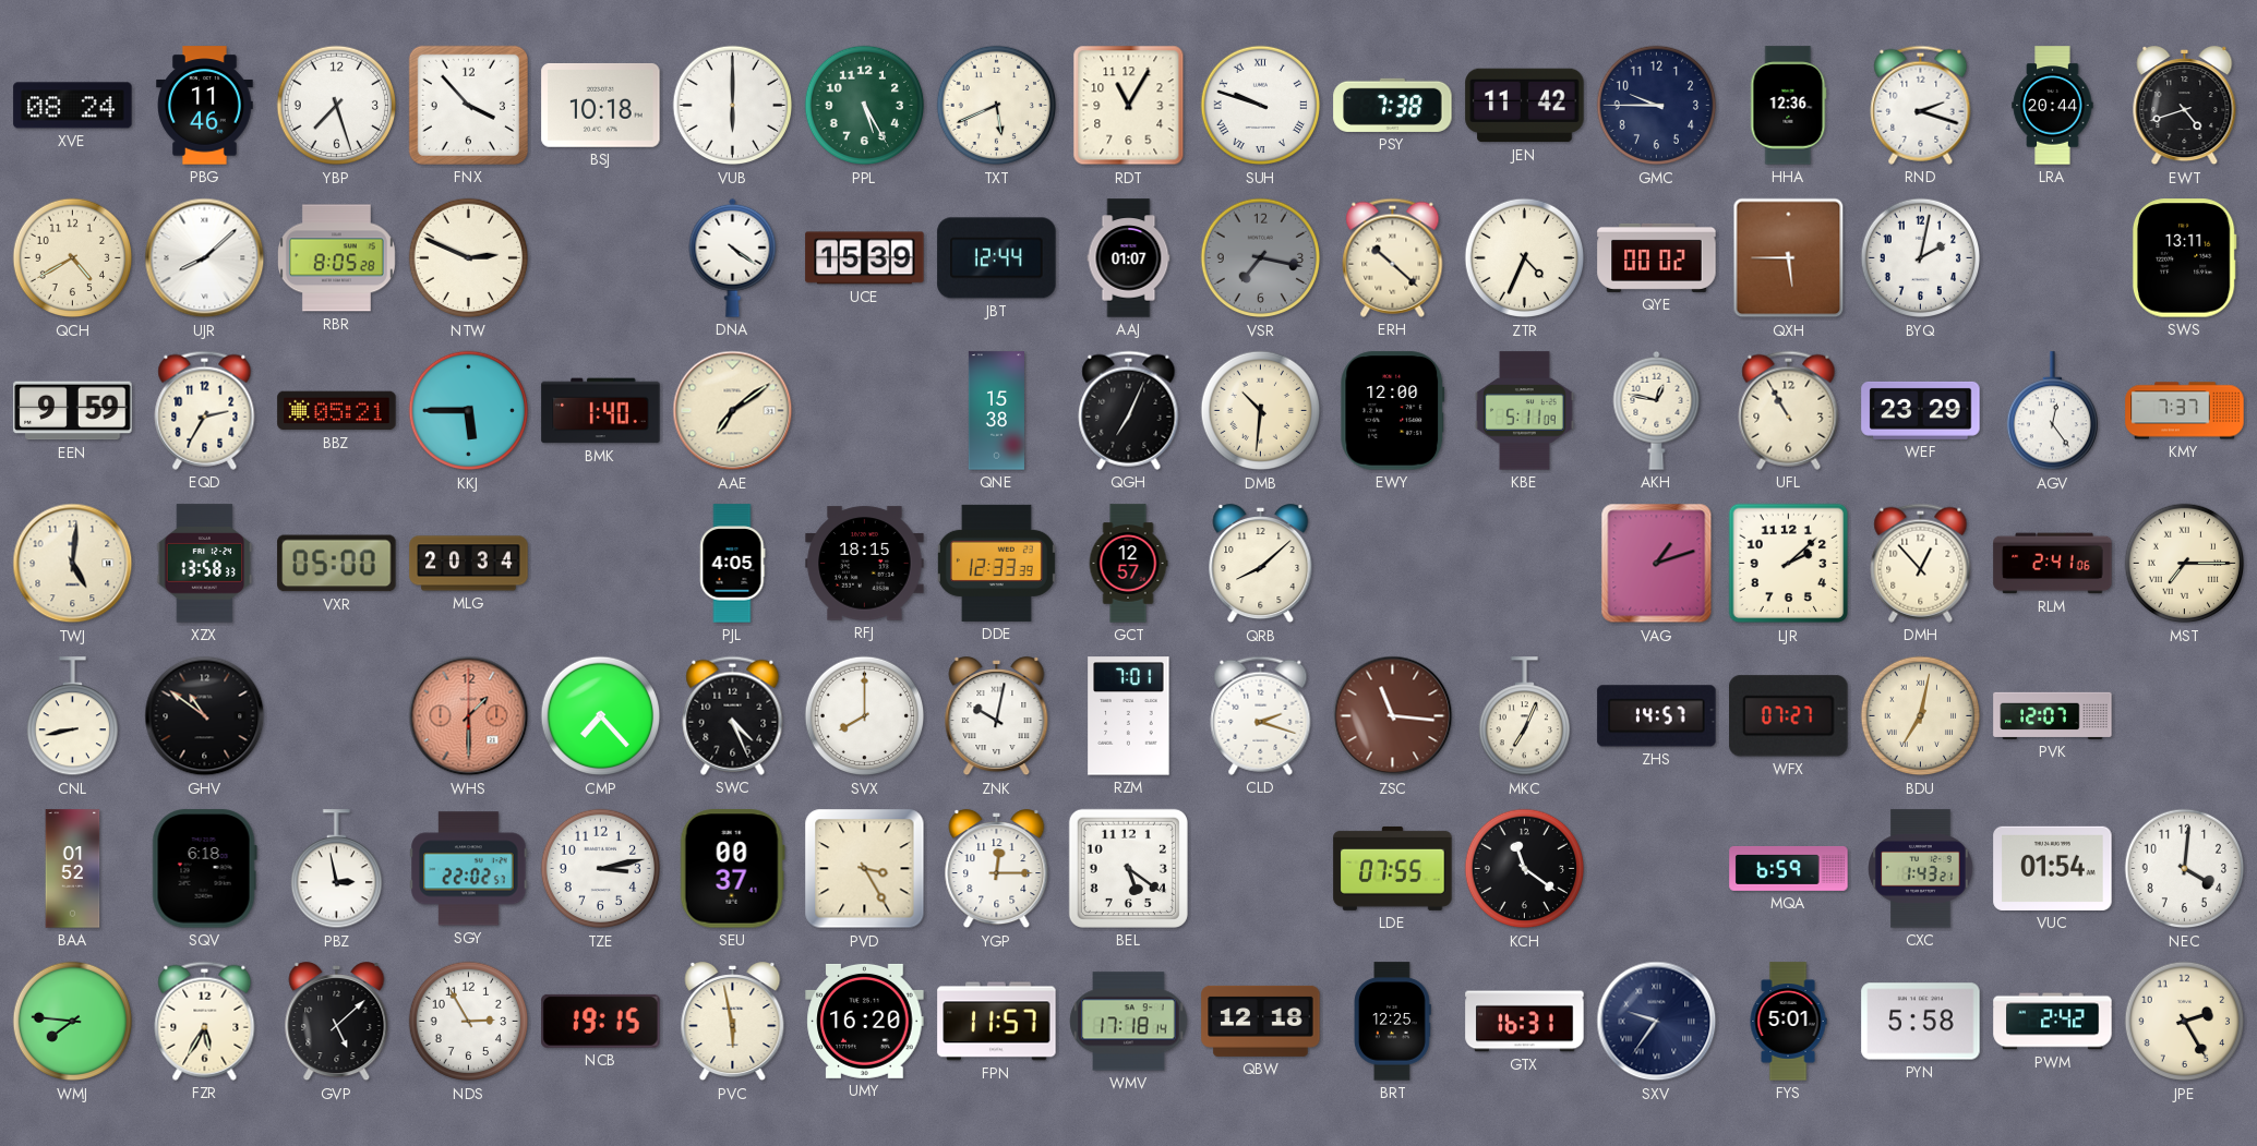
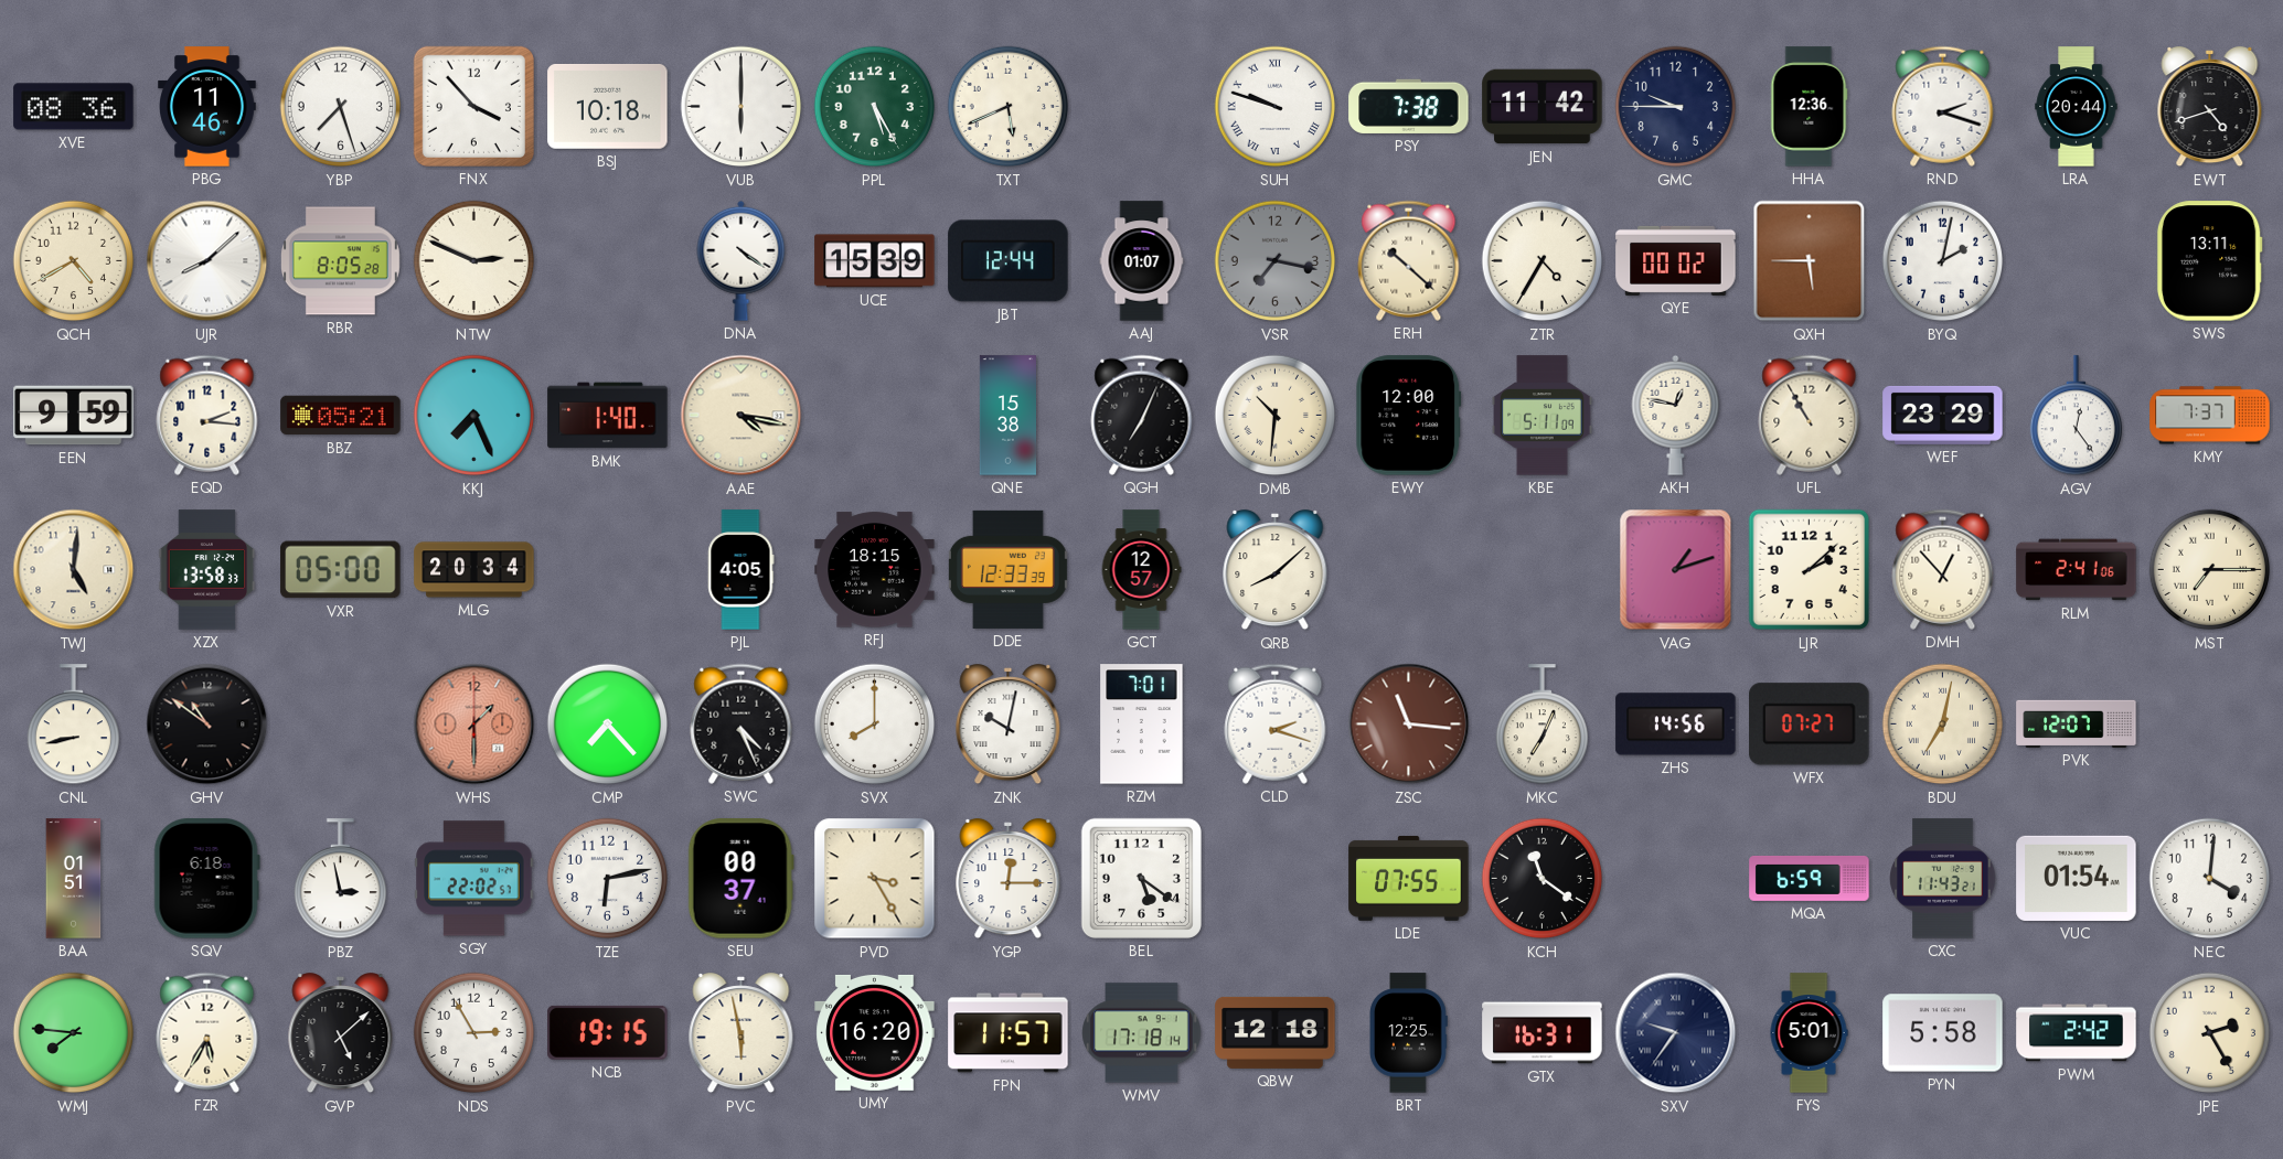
XVE: 08:24 -> 08:36
RDT: 11:05 -> none
ZTR: 4:34 -> 4:35
EQD: 2:35 -> 2:16
KKJ: 5:45 -> 7:26
AAE: 7:09 -> 4:17
ZHS: 14:57 -> 14:56
BAA: 01:52 -> 01:51
TZE: 3:13 -> 6:13
CXC: 1:43 -> 11:43
